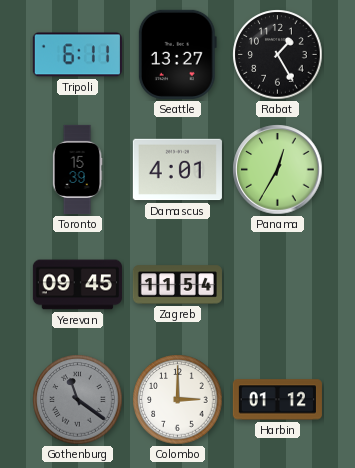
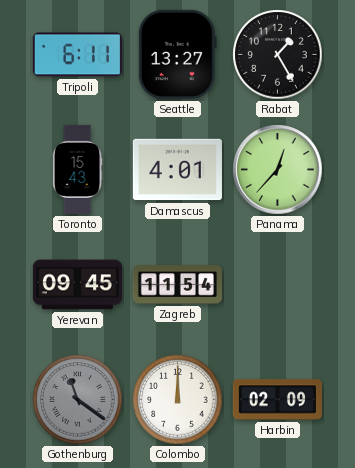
Toronto: 15:39 -> 15:43
Panama: 12:35 -> 12:37
Colombo: 3:00 -> 12:00
Harbin: 01:12 -> 02:09
